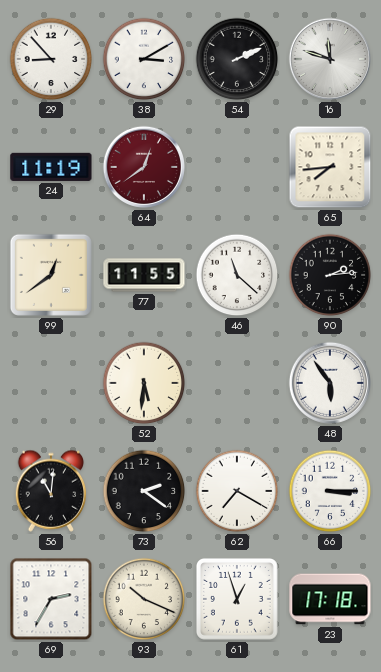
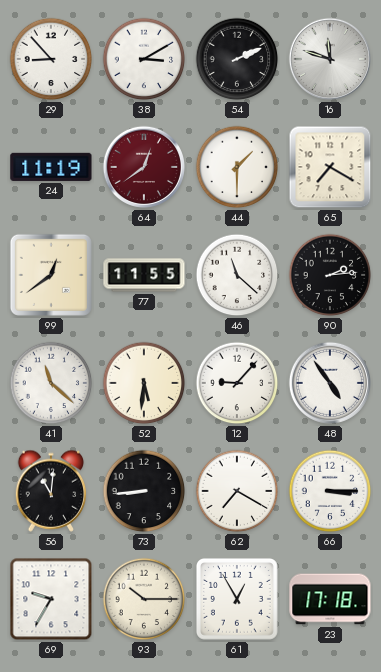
44: none -> 1:30
65: 7:44 -> 7:20
41: none -> 11:22
12: none -> 9:07
48: 5:54 -> 4:54
73: 2:21 -> 8:44
69: 2:35 -> 9:35
93: 10:19 -> 10:15
61: 12:57 -> 12:55
